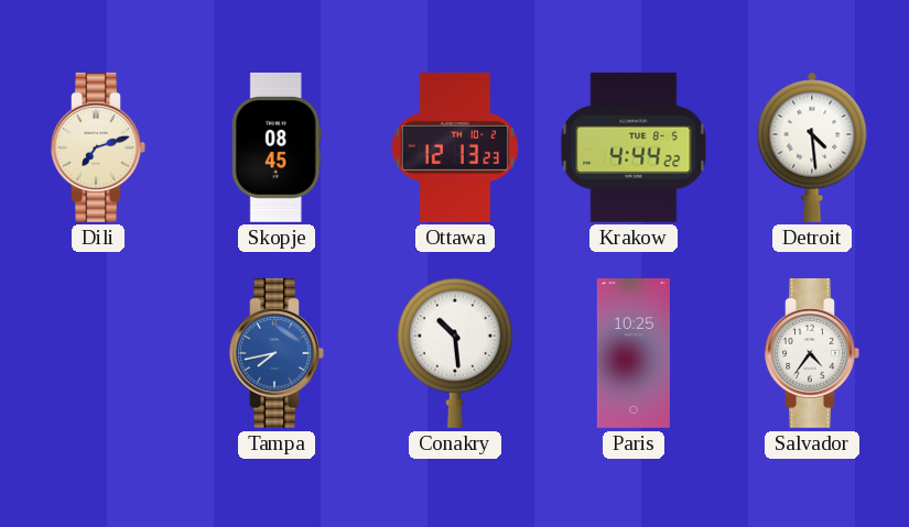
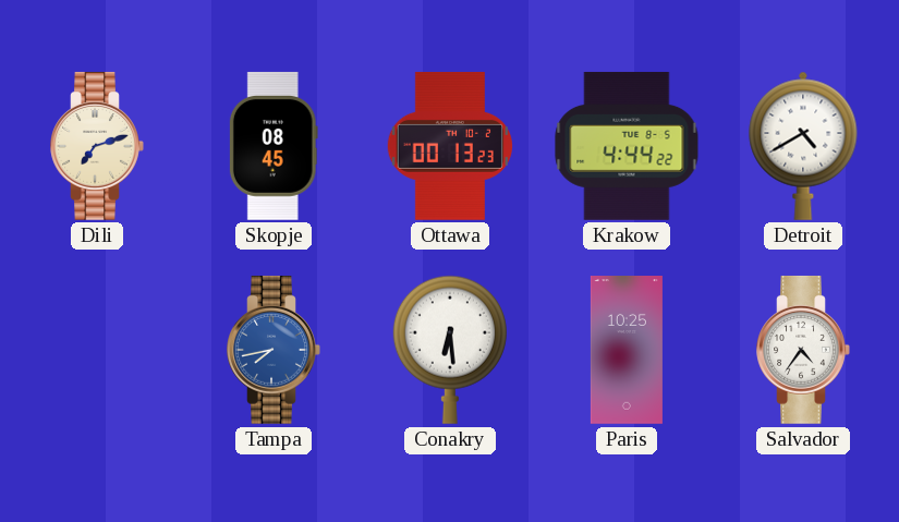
Ottawa: 12:13 -> 00:13
Detroit: 4:29 -> 4:40
Conakry: 10:29 -> 6:29
